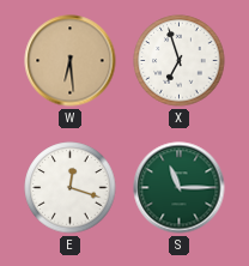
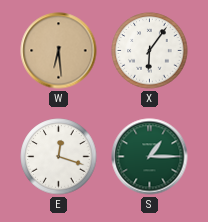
X: 6:57 -> 6:06
S: 11:15 -> 1:15
